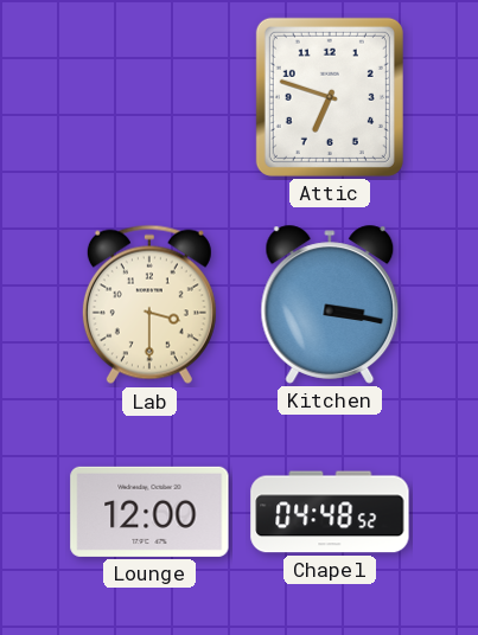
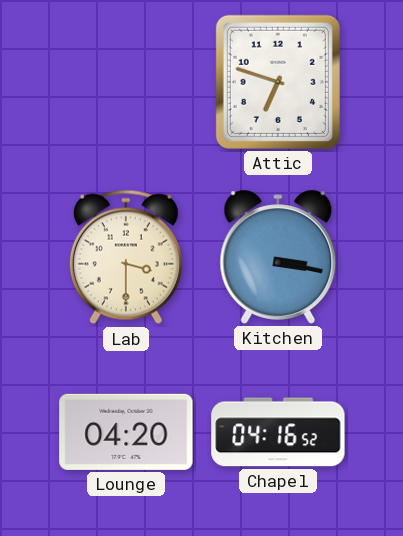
Lounge: 12:00 -> 04:20
Chapel: 04:48 -> 04:16
